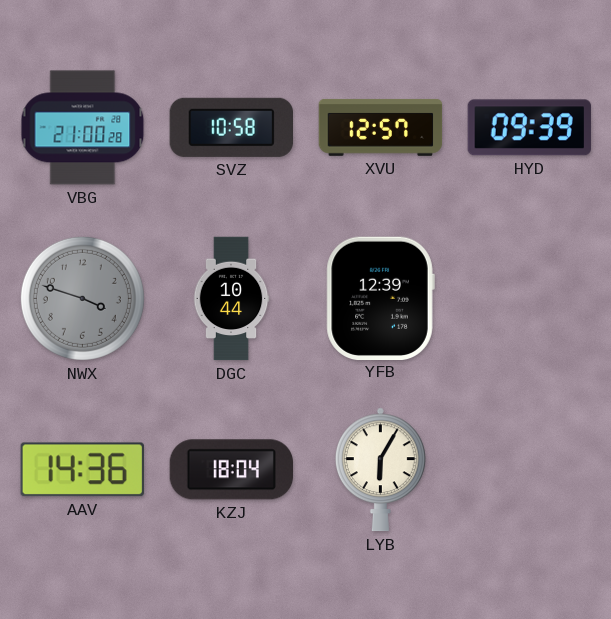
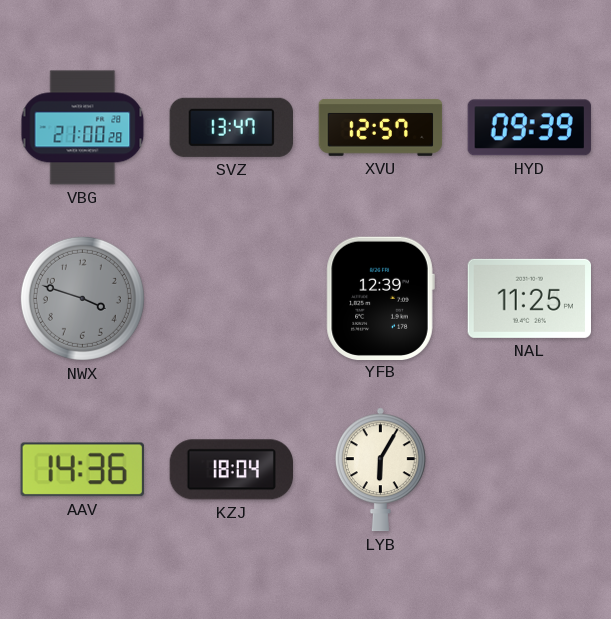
SVZ: 10:58 -> 13:47
DGC: 10:44 -> none
NAL: none -> 11:25
